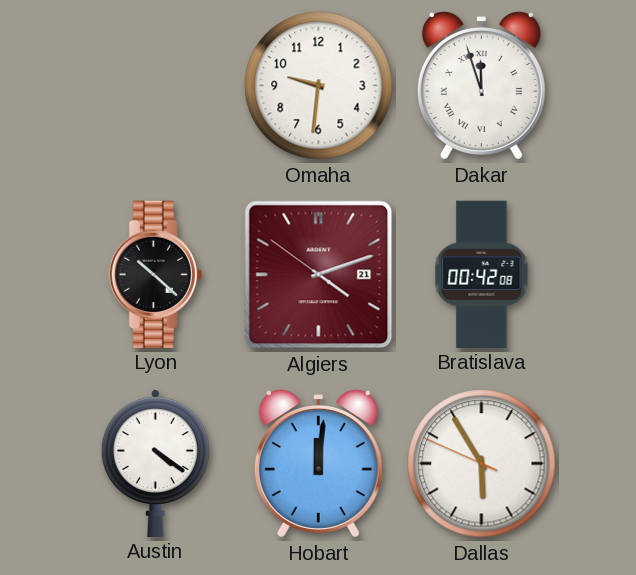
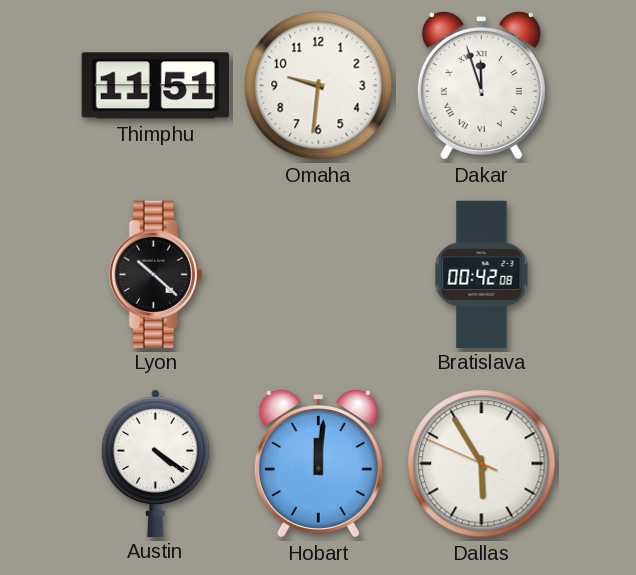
Thimphu: none -> 11:51
Algiers: 4:11 -> none
